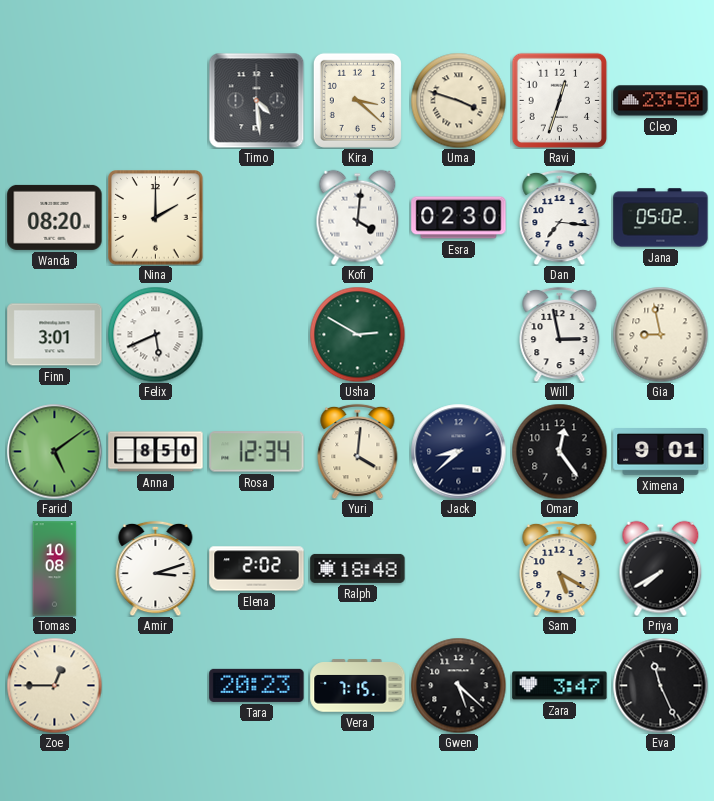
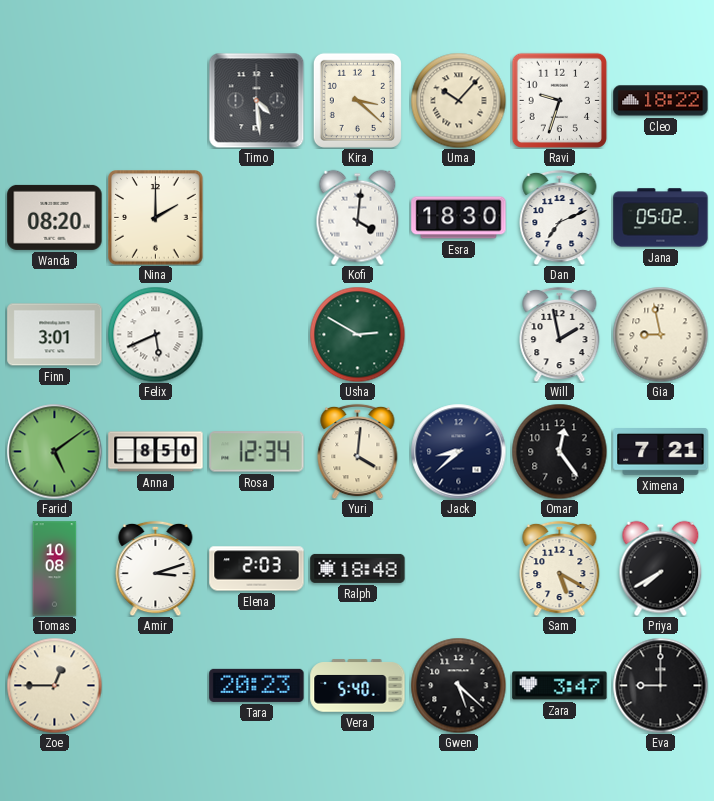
Uma: 3:48 -> 10:07
Ravi: 12:33 -> 9:33
Cleo: 23:50 -> 18:22
Esra: 02:30 -> 18:30
Dan: 7:16 -> 7:11
Will: 2:58 -> 1:58
Ximena: 9:01 -> 7:21
Elena: 2:02 -> 2:03
Vera: 7:15 -> 5:40
Eva: 11:26 -> 9:00
